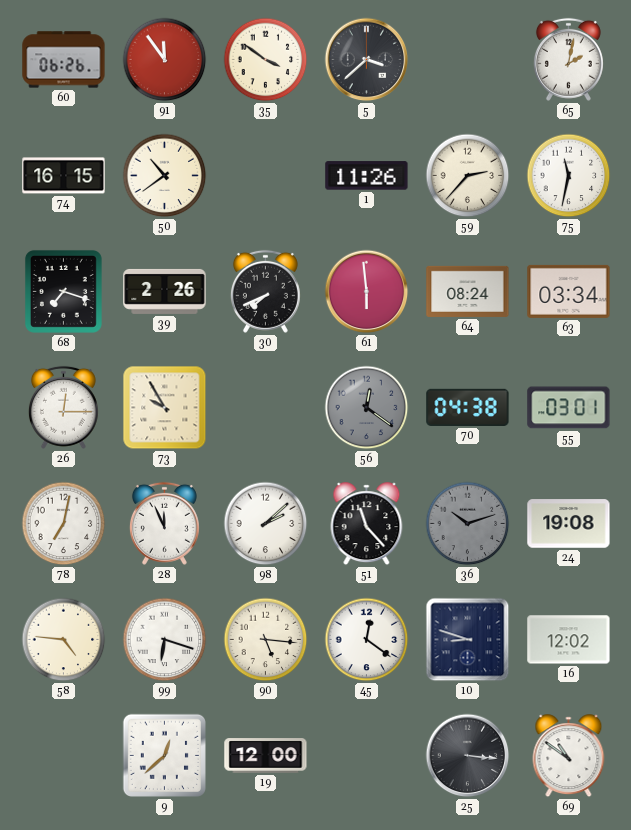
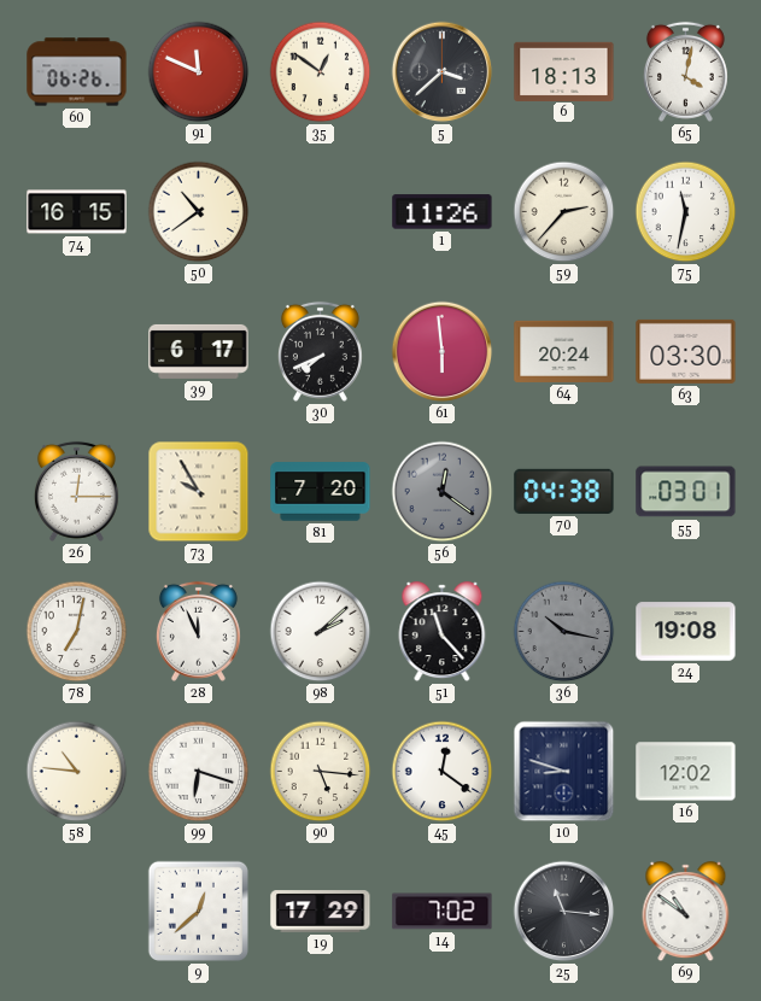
91: 11:54 -> 11:49
35: 3:51 -> 12:51
6: none -> 18:13
65: 2:02 -> 4:02
68: 7:18 -> none
39: 2:26 -> 6:17
64: 08:24 -> 20:24
63: 03:34 -> 03:30
81: none -> 7:20
36: 10:12 -> 10:17
58: 4:46 -> 10:46
19: 12:00 -> 17:29
14: none -> 7:02
25: 3:16 -> 11:16
